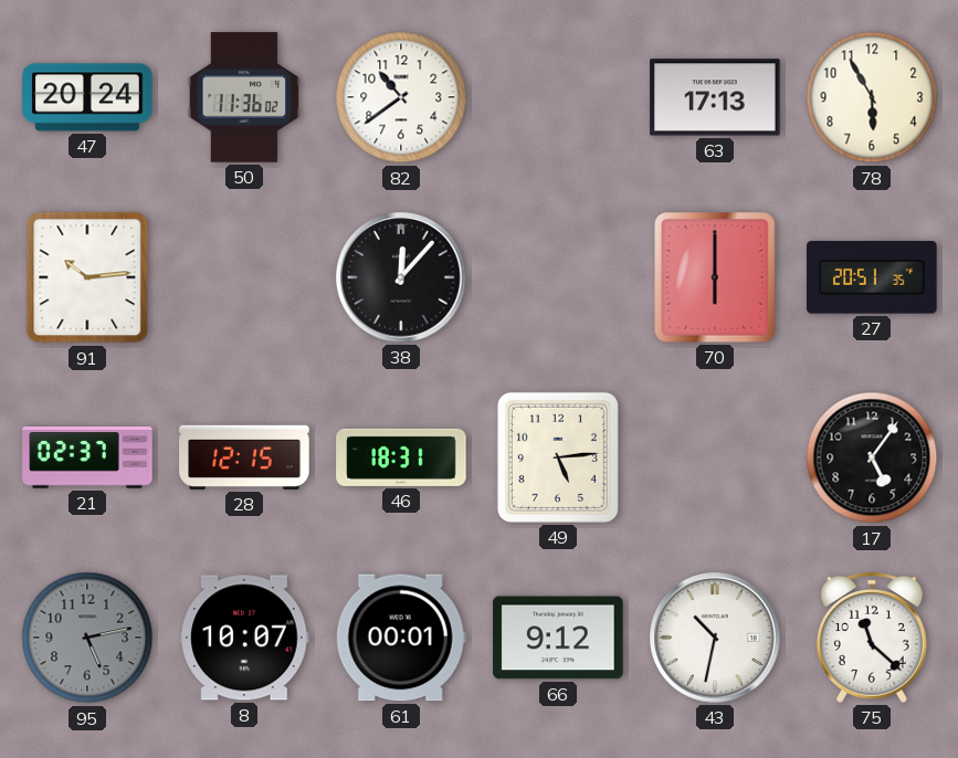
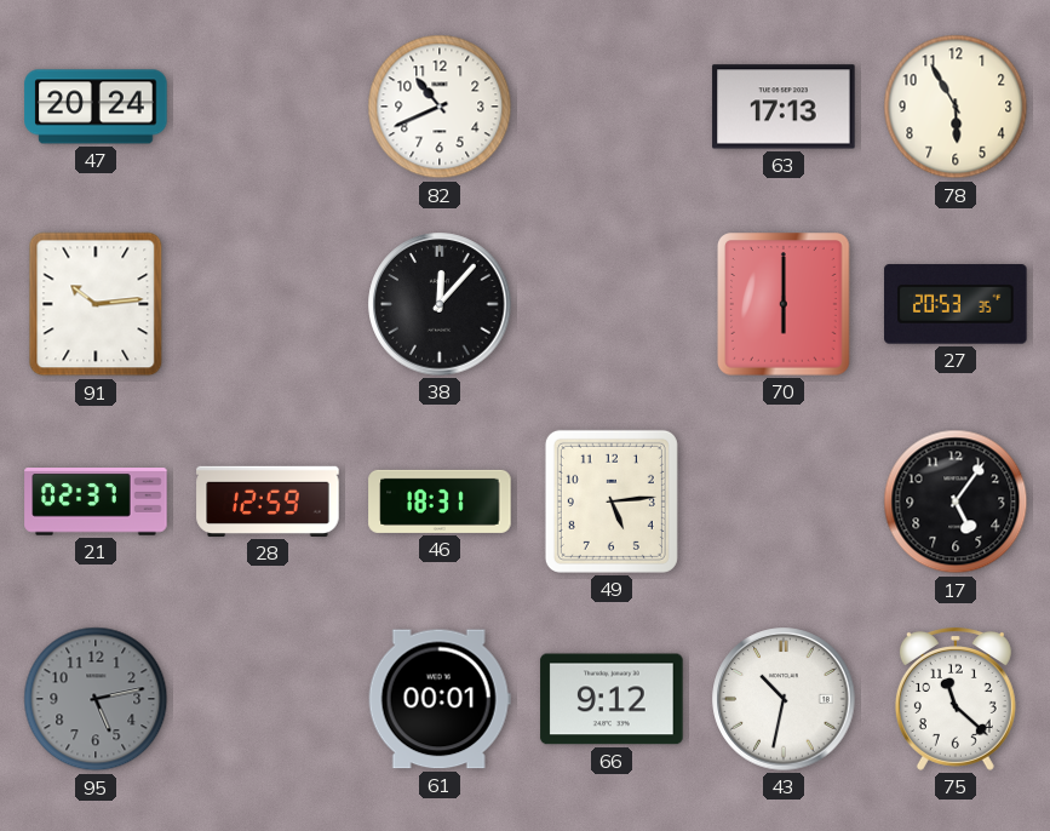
50: 11:36 -> none
82: 10:39 -> 10:41
27: 20:51 -> 20:53
28: 12:15 -> 12:59
8: 10:07 -> none
